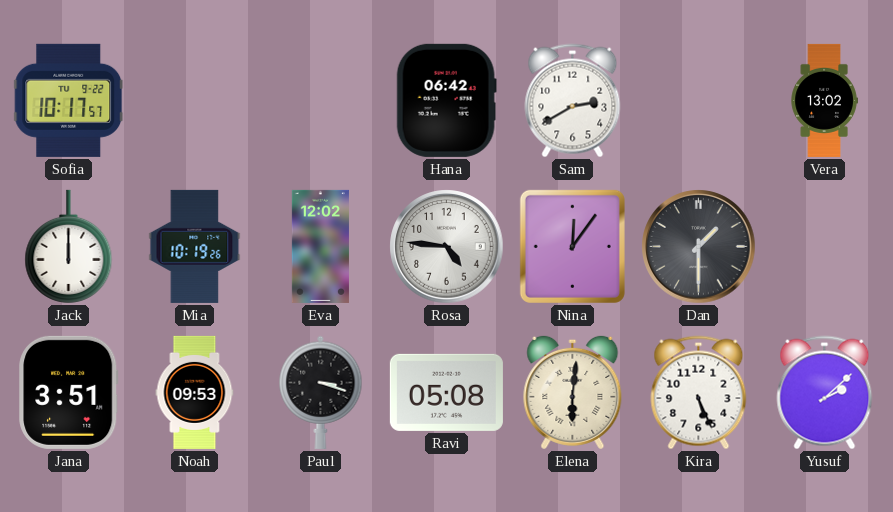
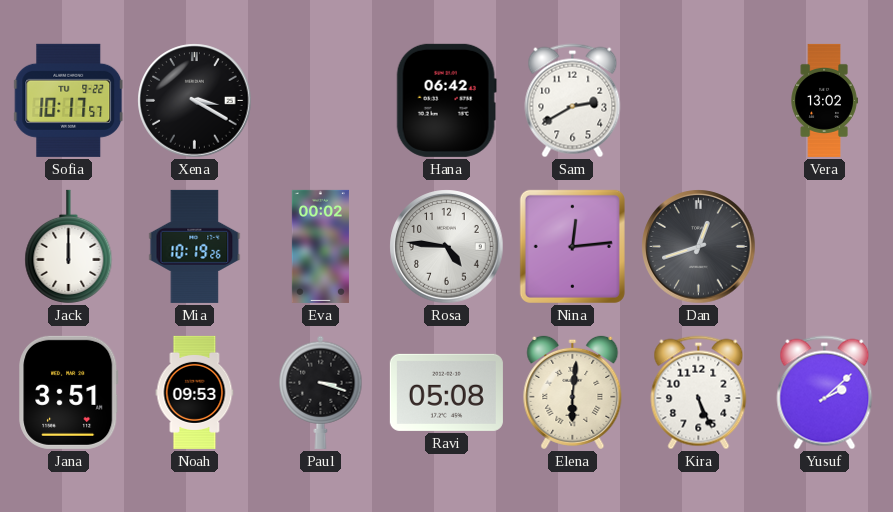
Xena: none -> 3:20
Eva: 12:02 -> 00:02
Nina: 12:06 -> 12:14
Dan: 1:30 -> 12:42
